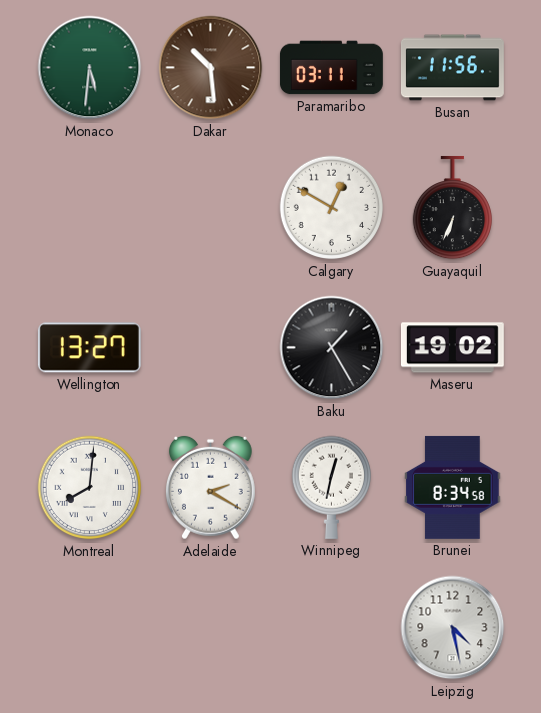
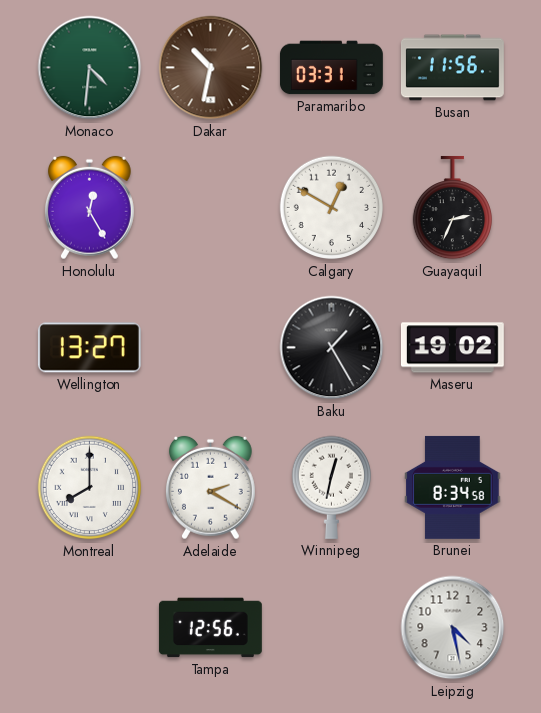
Monaco: 5:31 -> 4:31
Dakar: 10:29 -> 10:32
Paramaribo: 03:11 -> 03:31
Honolulu: none -> 12:25
Guayaquil: 6:34 -> 2:34
Montreal: 8:01 -> 8:00
Tampa: none -> 12:56
